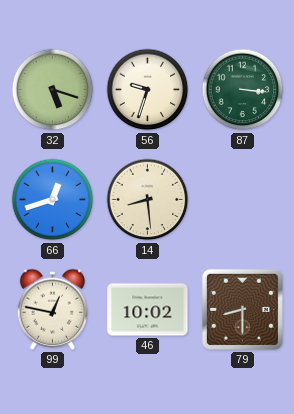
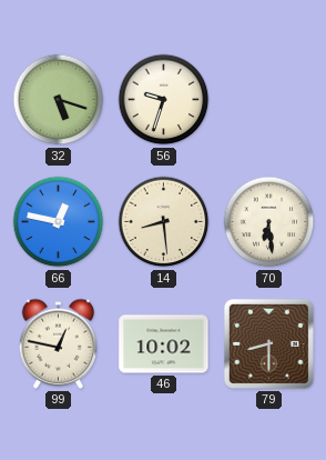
87: 3:16 -> none
66: 12:42 -> 12:47
70: none -> 6:29
